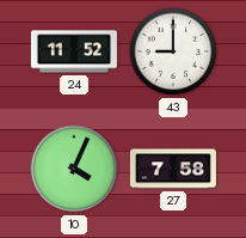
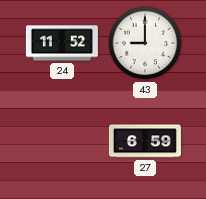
10: 4:04 -> none
27: 7:58 -> 6:59
